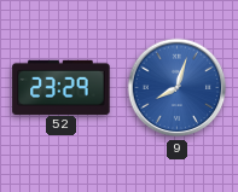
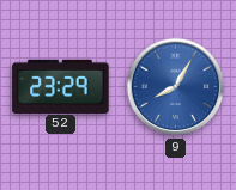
9: 8:03 -> 8:05
